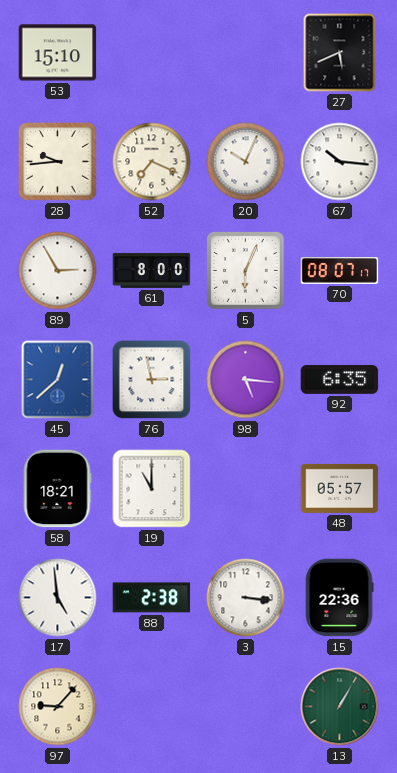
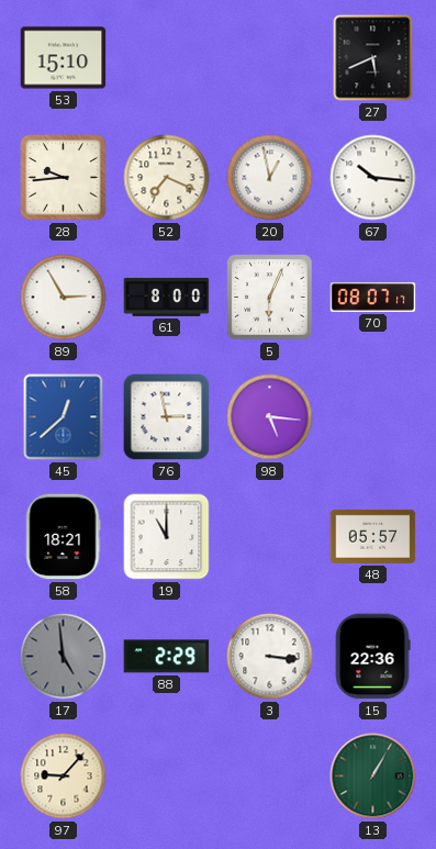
20: 10:04 -> 12:58
92: 6:35 -> none
17 dial: white -> grey
88: 2:38 -> 2:29
